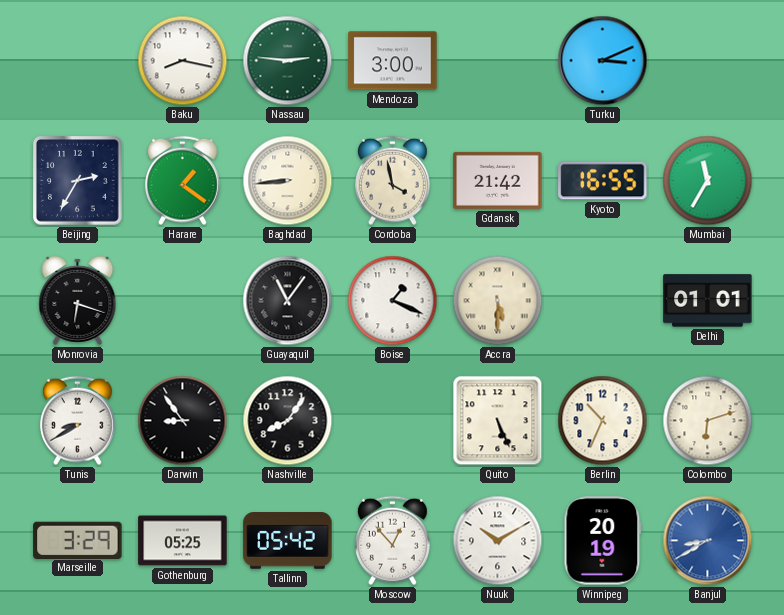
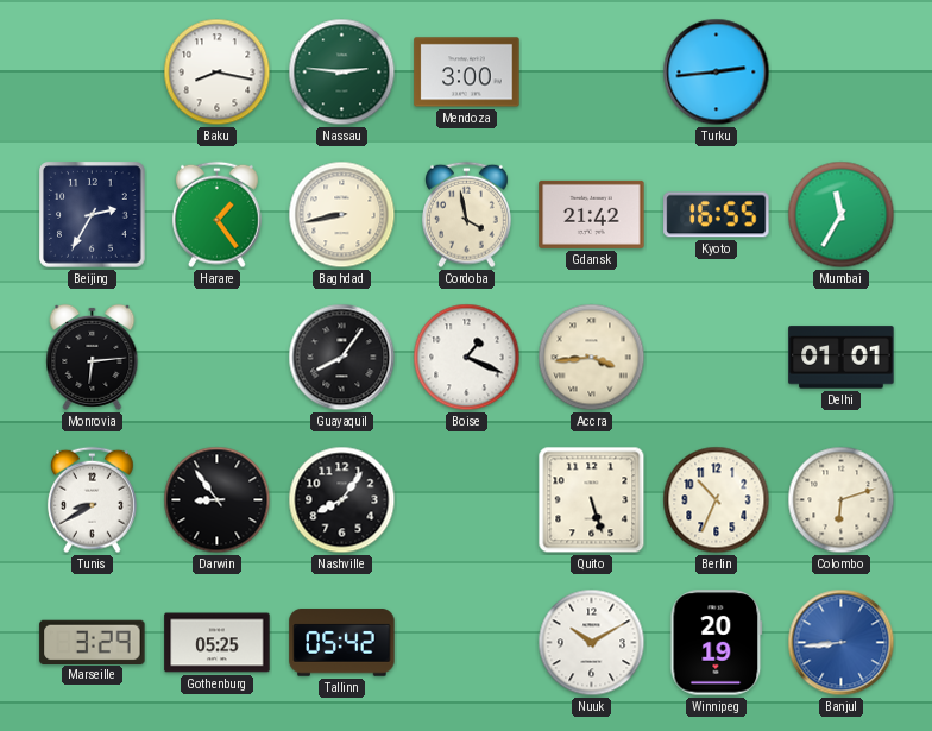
Turku: 3:11 -> 2:44
Harare: 1:21 -> 1:24
Baghdad: 8:44 -> 8:43
Monrovia: 6:18 -> 6:14
Guayaquil: 11:06 -> 8:06
Accra: 5:30 -> 3:44
Quito: 5:26 -> 5:27
Moscow: 12:53 -> none
Banjul: 8:40 -> 8:44
